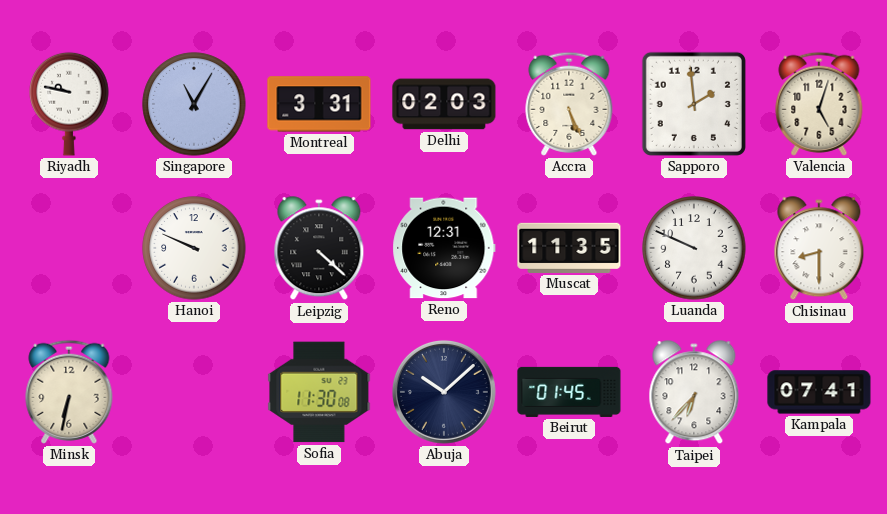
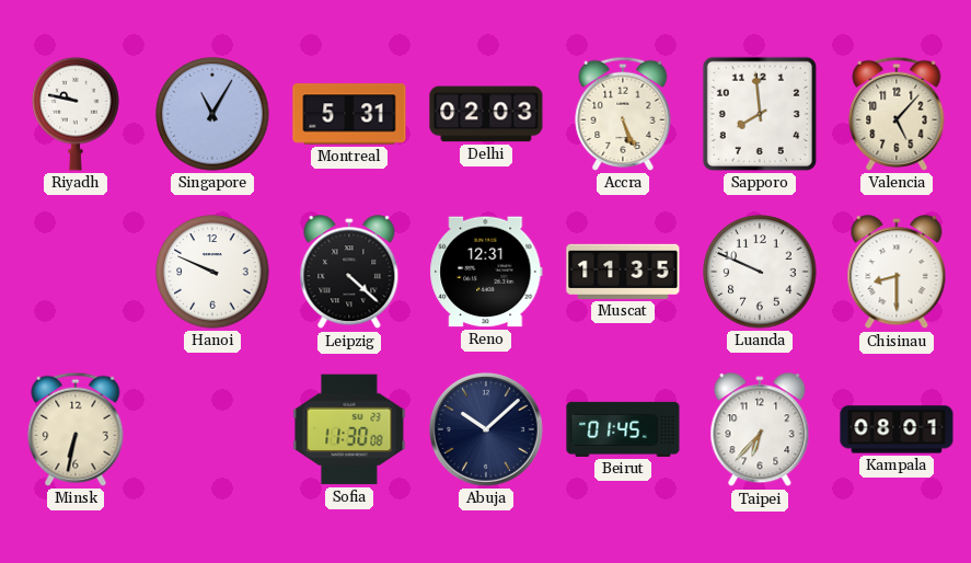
Montreal: 3:31 -> 5:31
Sapporo: 1:59 -> 7:59
Valencia: 5:03 -> 5:07
Kampala: 07:41 -> 08:01
